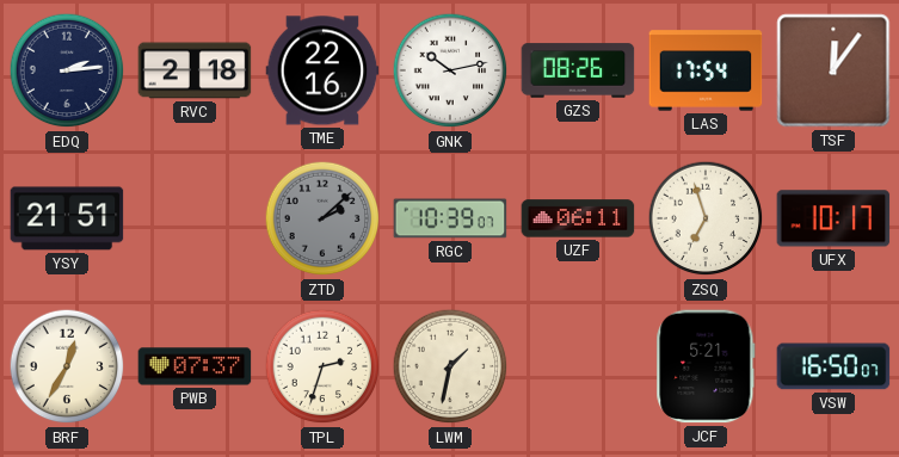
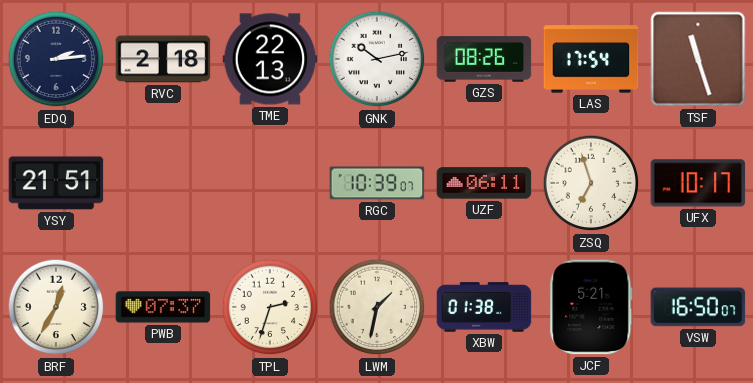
TME: 22:16 -> 22:13
TSF: 12:06 -> 11:27
ZTD: 2:08 -> none
XBW: none -> 01:38
